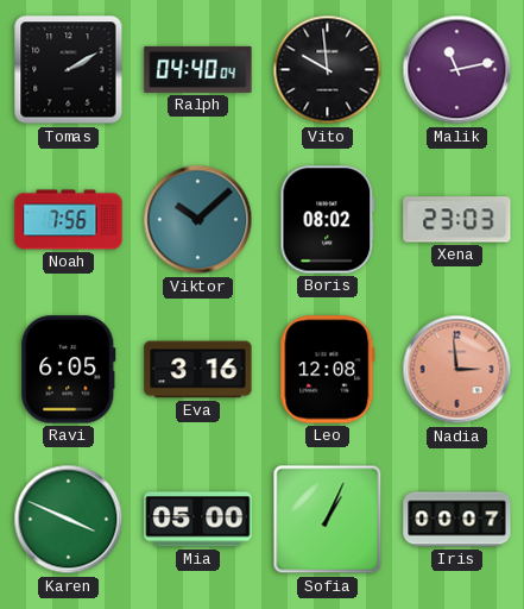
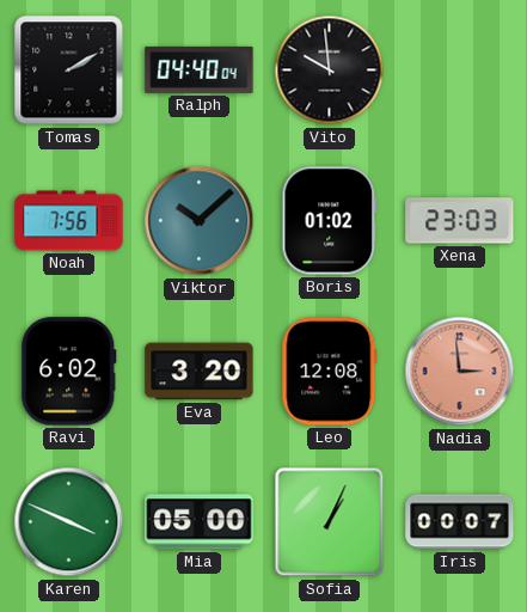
Malik: 11:13 -> none
Boris: 08:02 -> 01:02
Ravi: 6:05 -> 6:02
Eva: 3:16 -> 3:20
